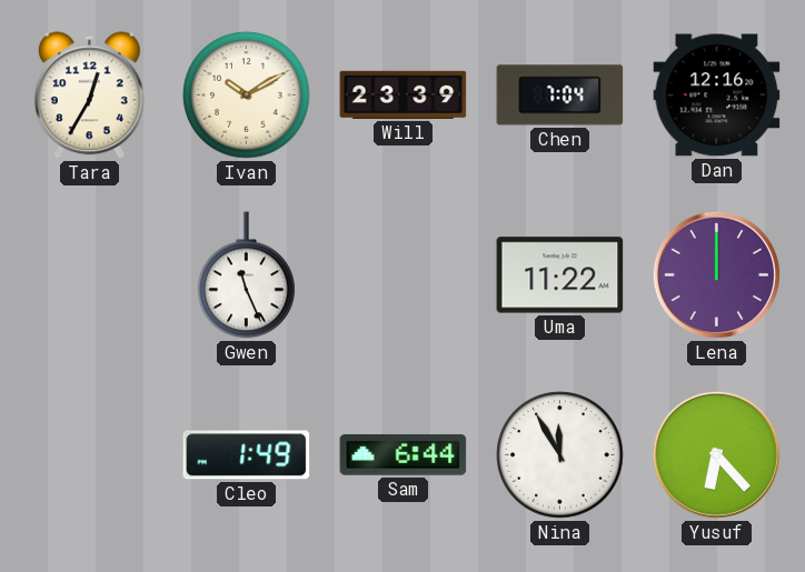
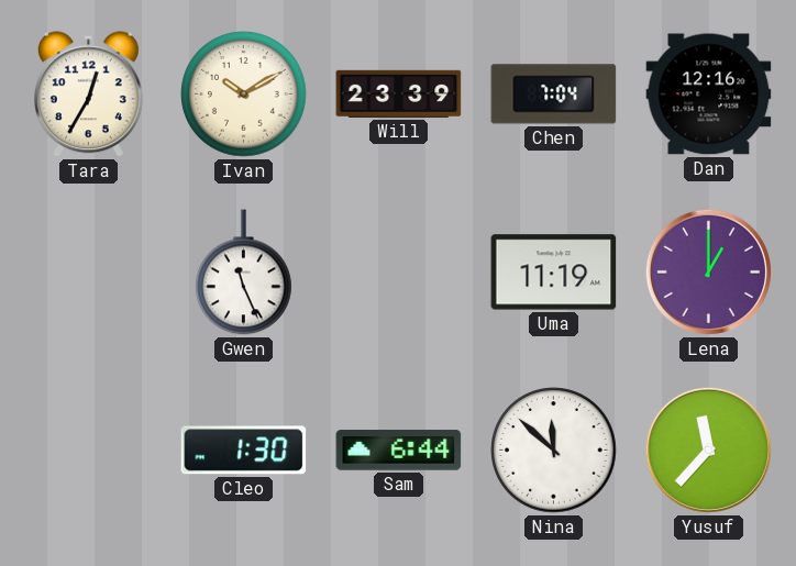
Uma: 11:22 -> 11:19
Lena: 12:00 -> 1:00
Cleo: 1:49 -> 1:30
Nina: 11:55 -> 11:52
Yusuf: 6:23 -> 11:37
